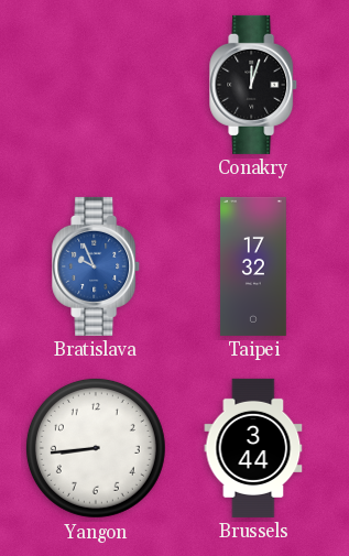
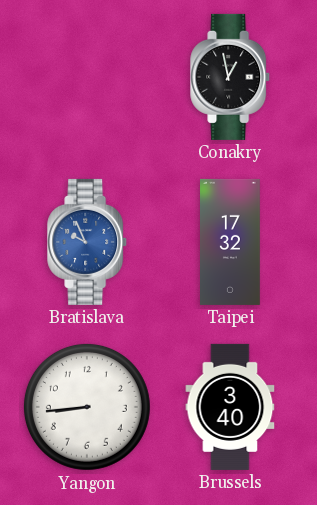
Conakry: 12:03 -> 12:58
Brussels: 3:44 -> 3:40
